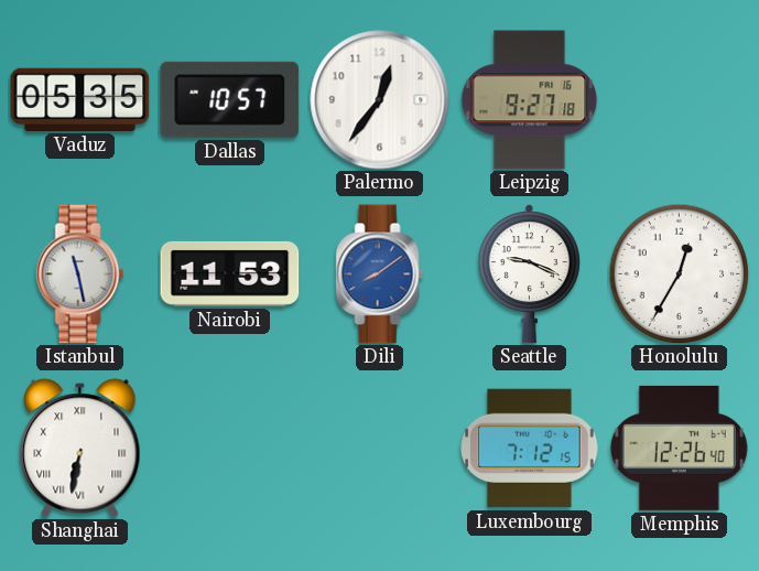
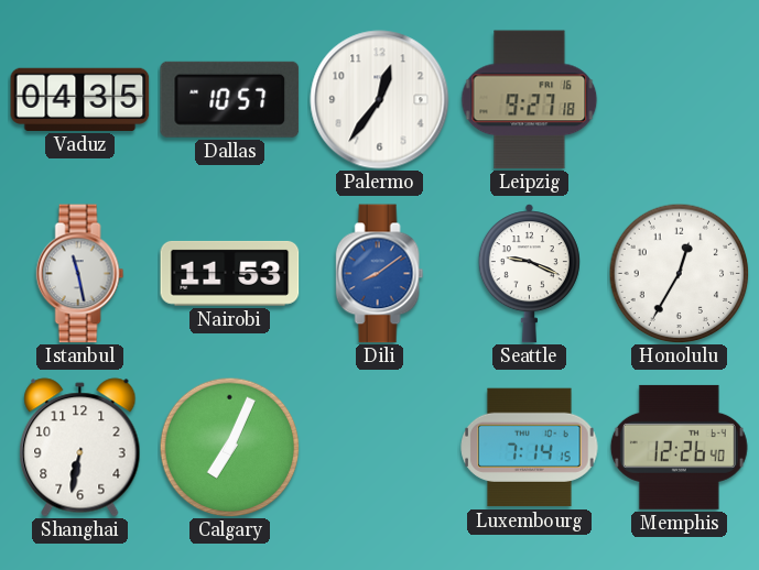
Vaduz: 05:35 -> 04:35
Shanghai numerals: Roman -> Arabic
Calgary: none -> 7:04
Luxembourg: 7:12 -> 7:14
